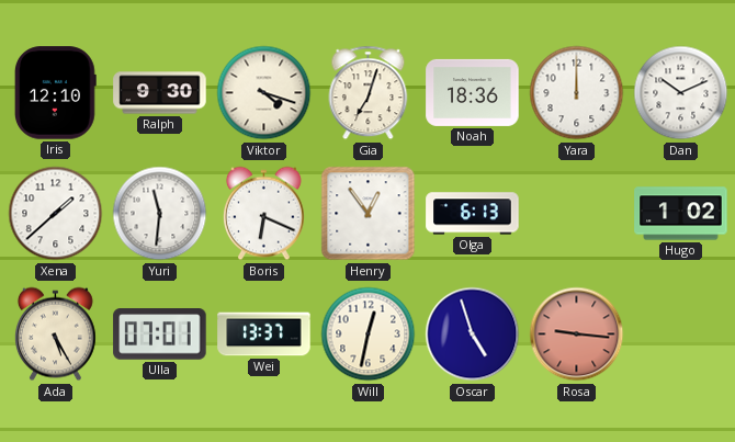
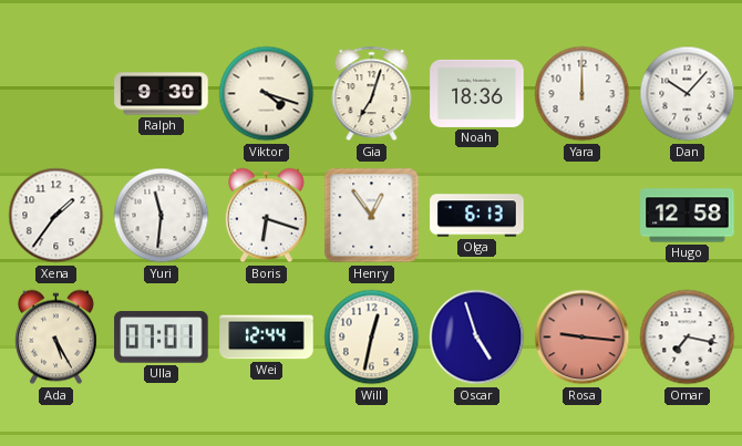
Iris: 12:10 -> none
Dan: 10:11 -> 10:07
Xena: 1:38 -> 1:36
Boris: 6:19 -> 6:18
Hugo: 1:02 -> 12:58
Wei: 13:37 -> 12:44
Omar: none -> 7:17
